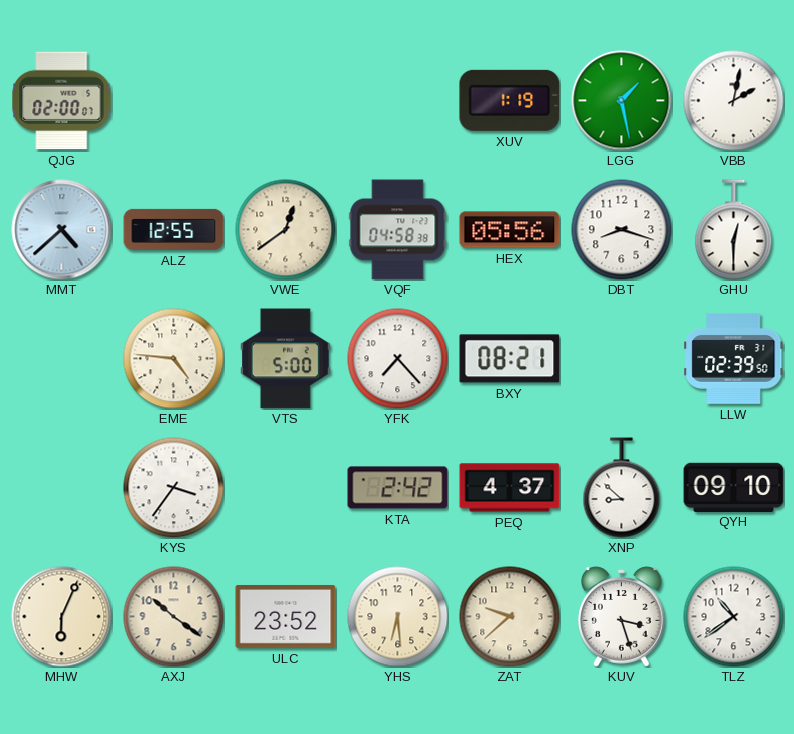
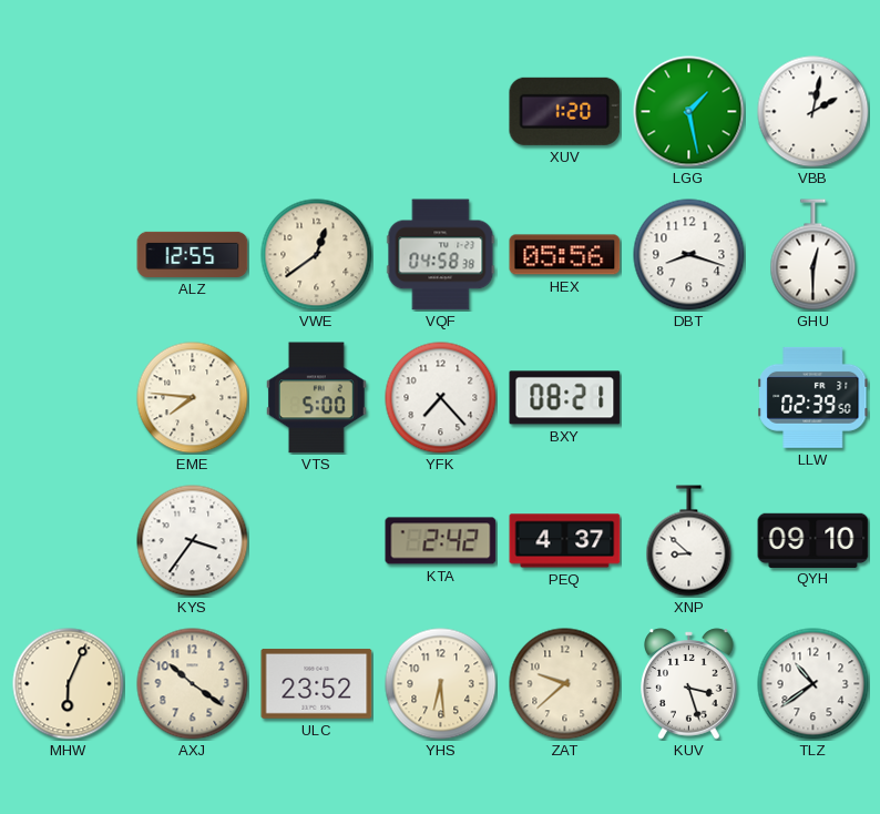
QJG: 02:00 -> none
XUV: 1:19 -> 1:20
MMT: 4:38 -> none
EME: 4:46 -> 7:46
